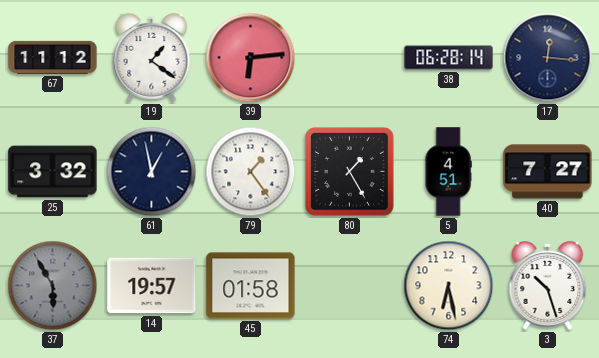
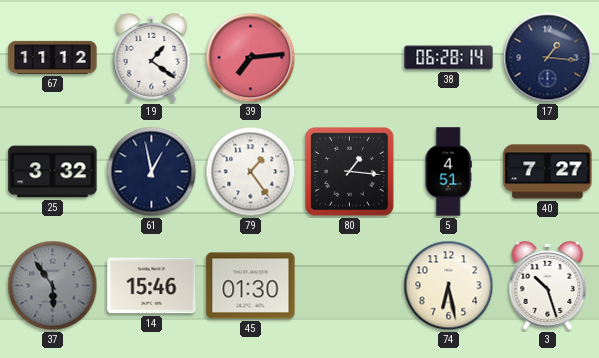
39: 6:14 -> 7:14
17: 12:16 -> 1:16
80: 1:25 -> 1:16
37: 5:55 -> 5:54
14: 19:57 -> 15:46
45: 01:58 -> 01:30
